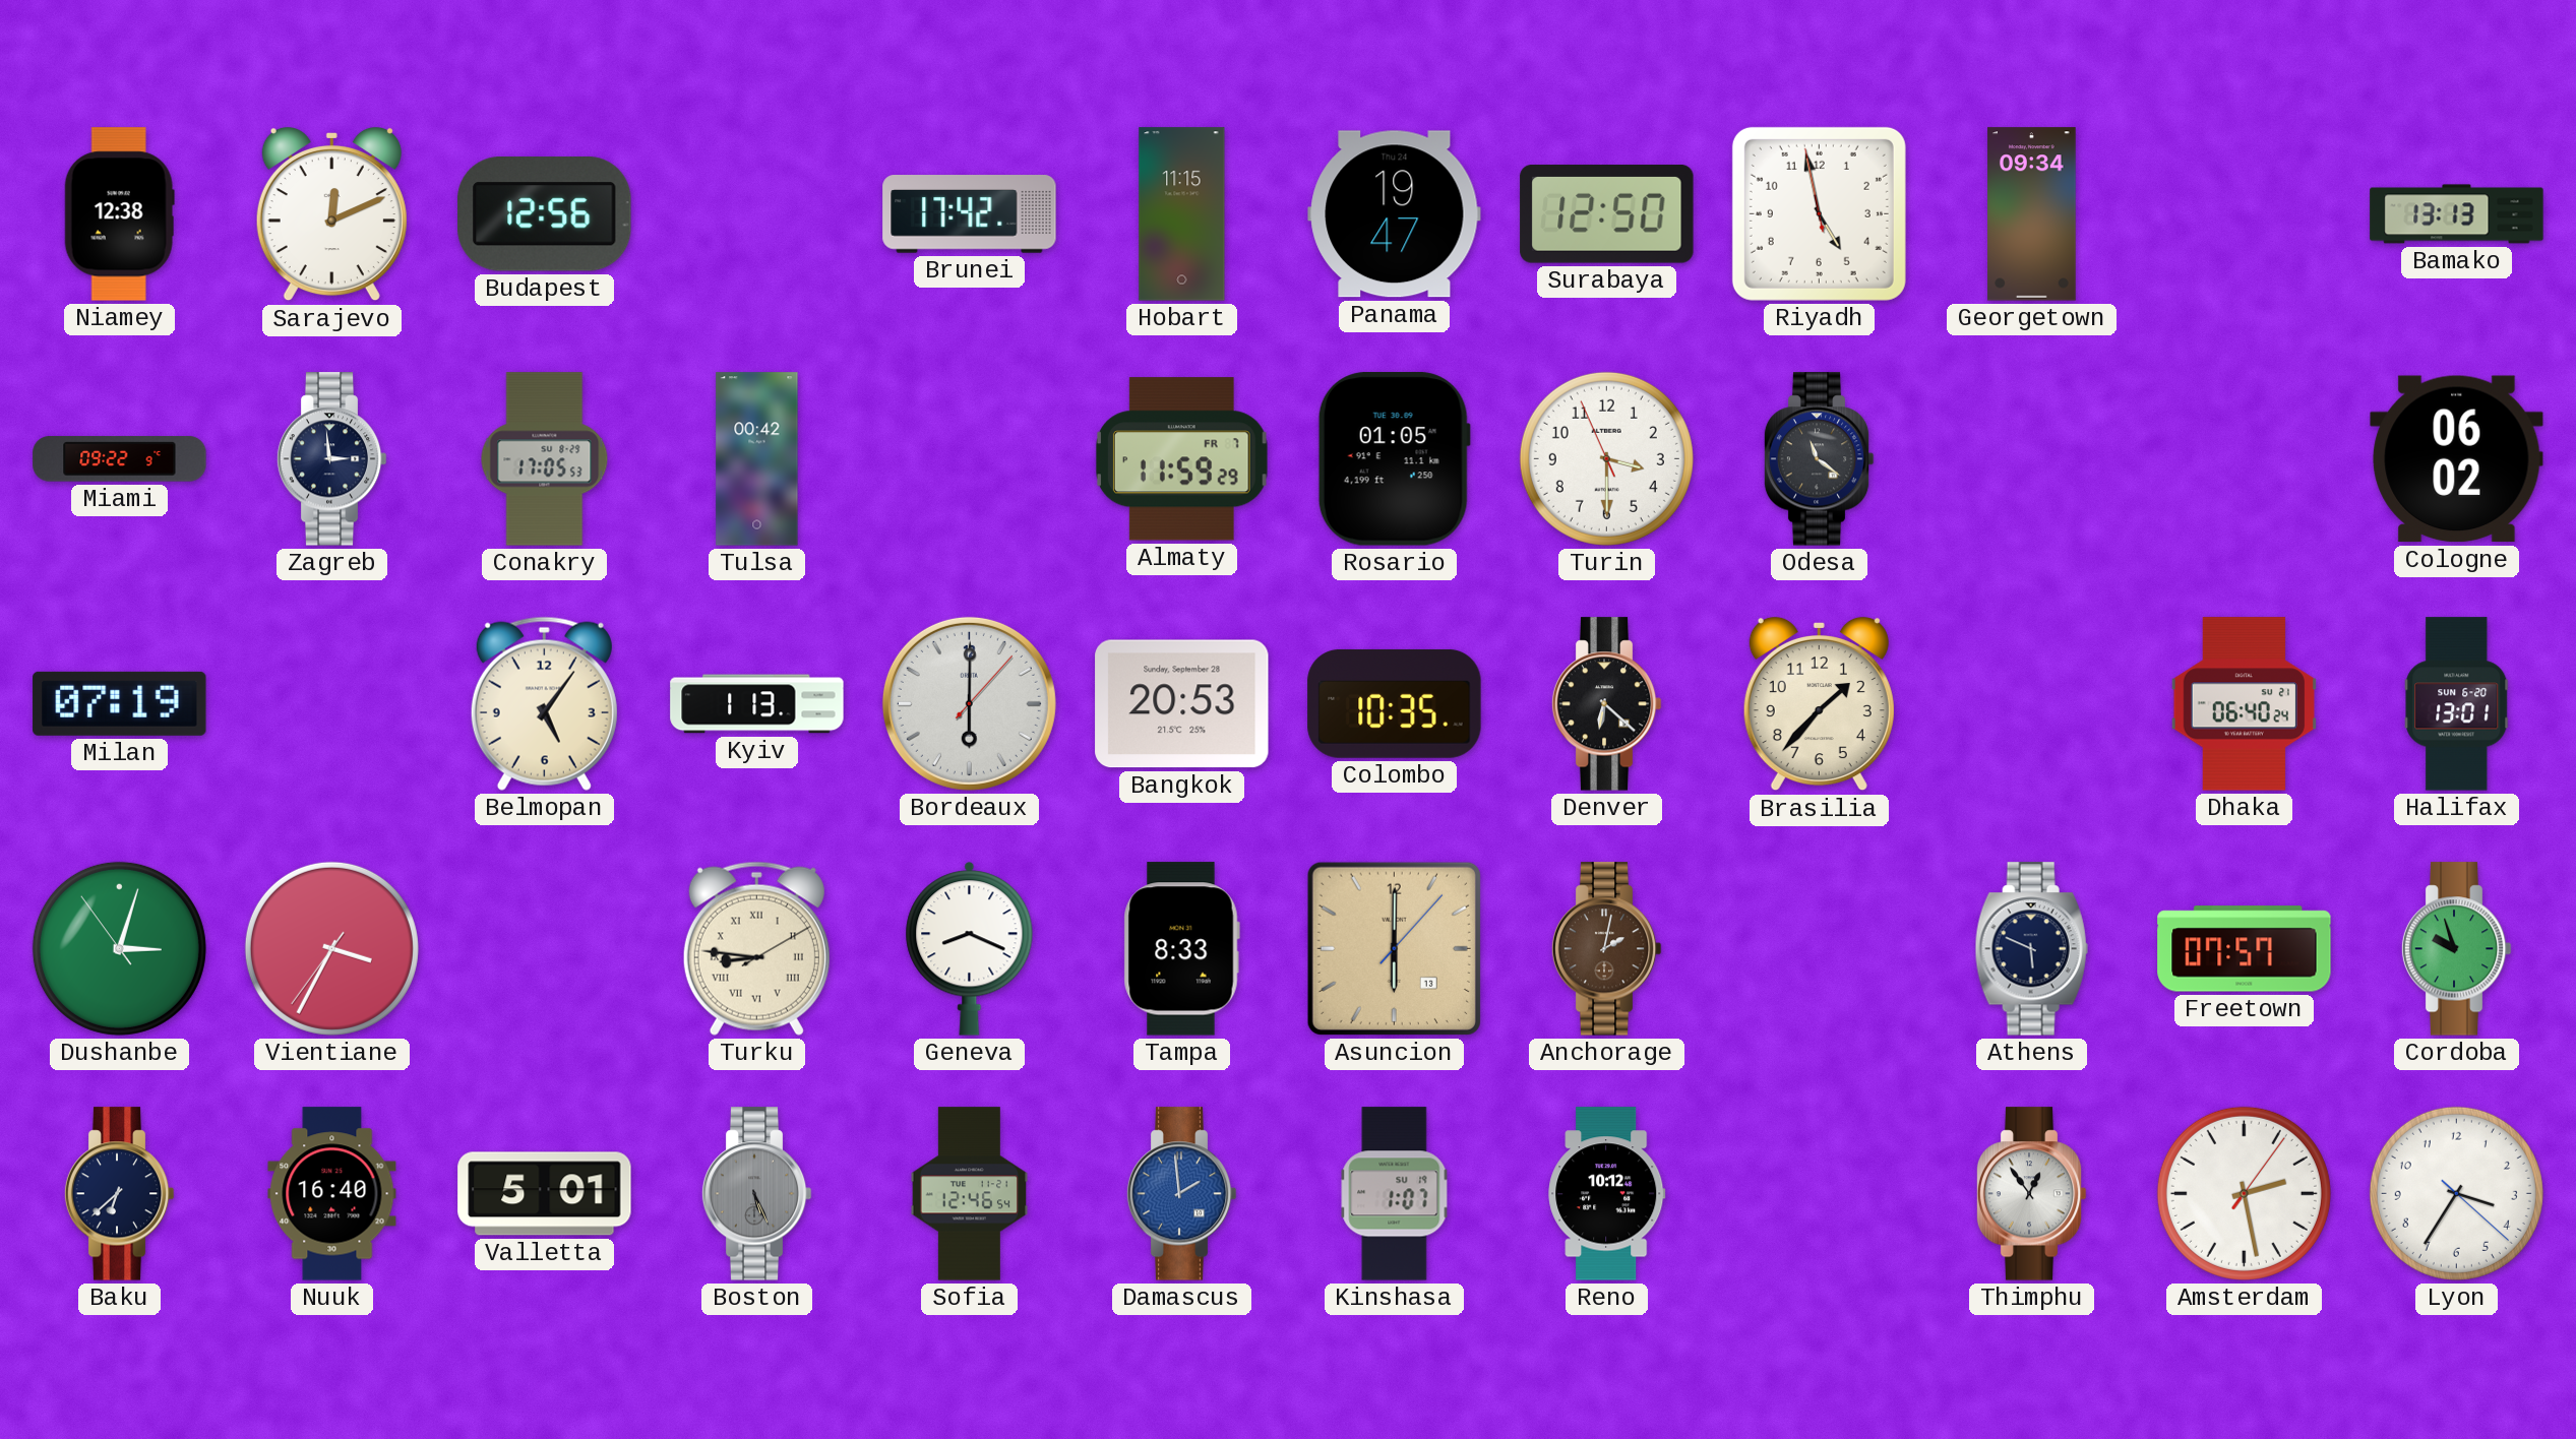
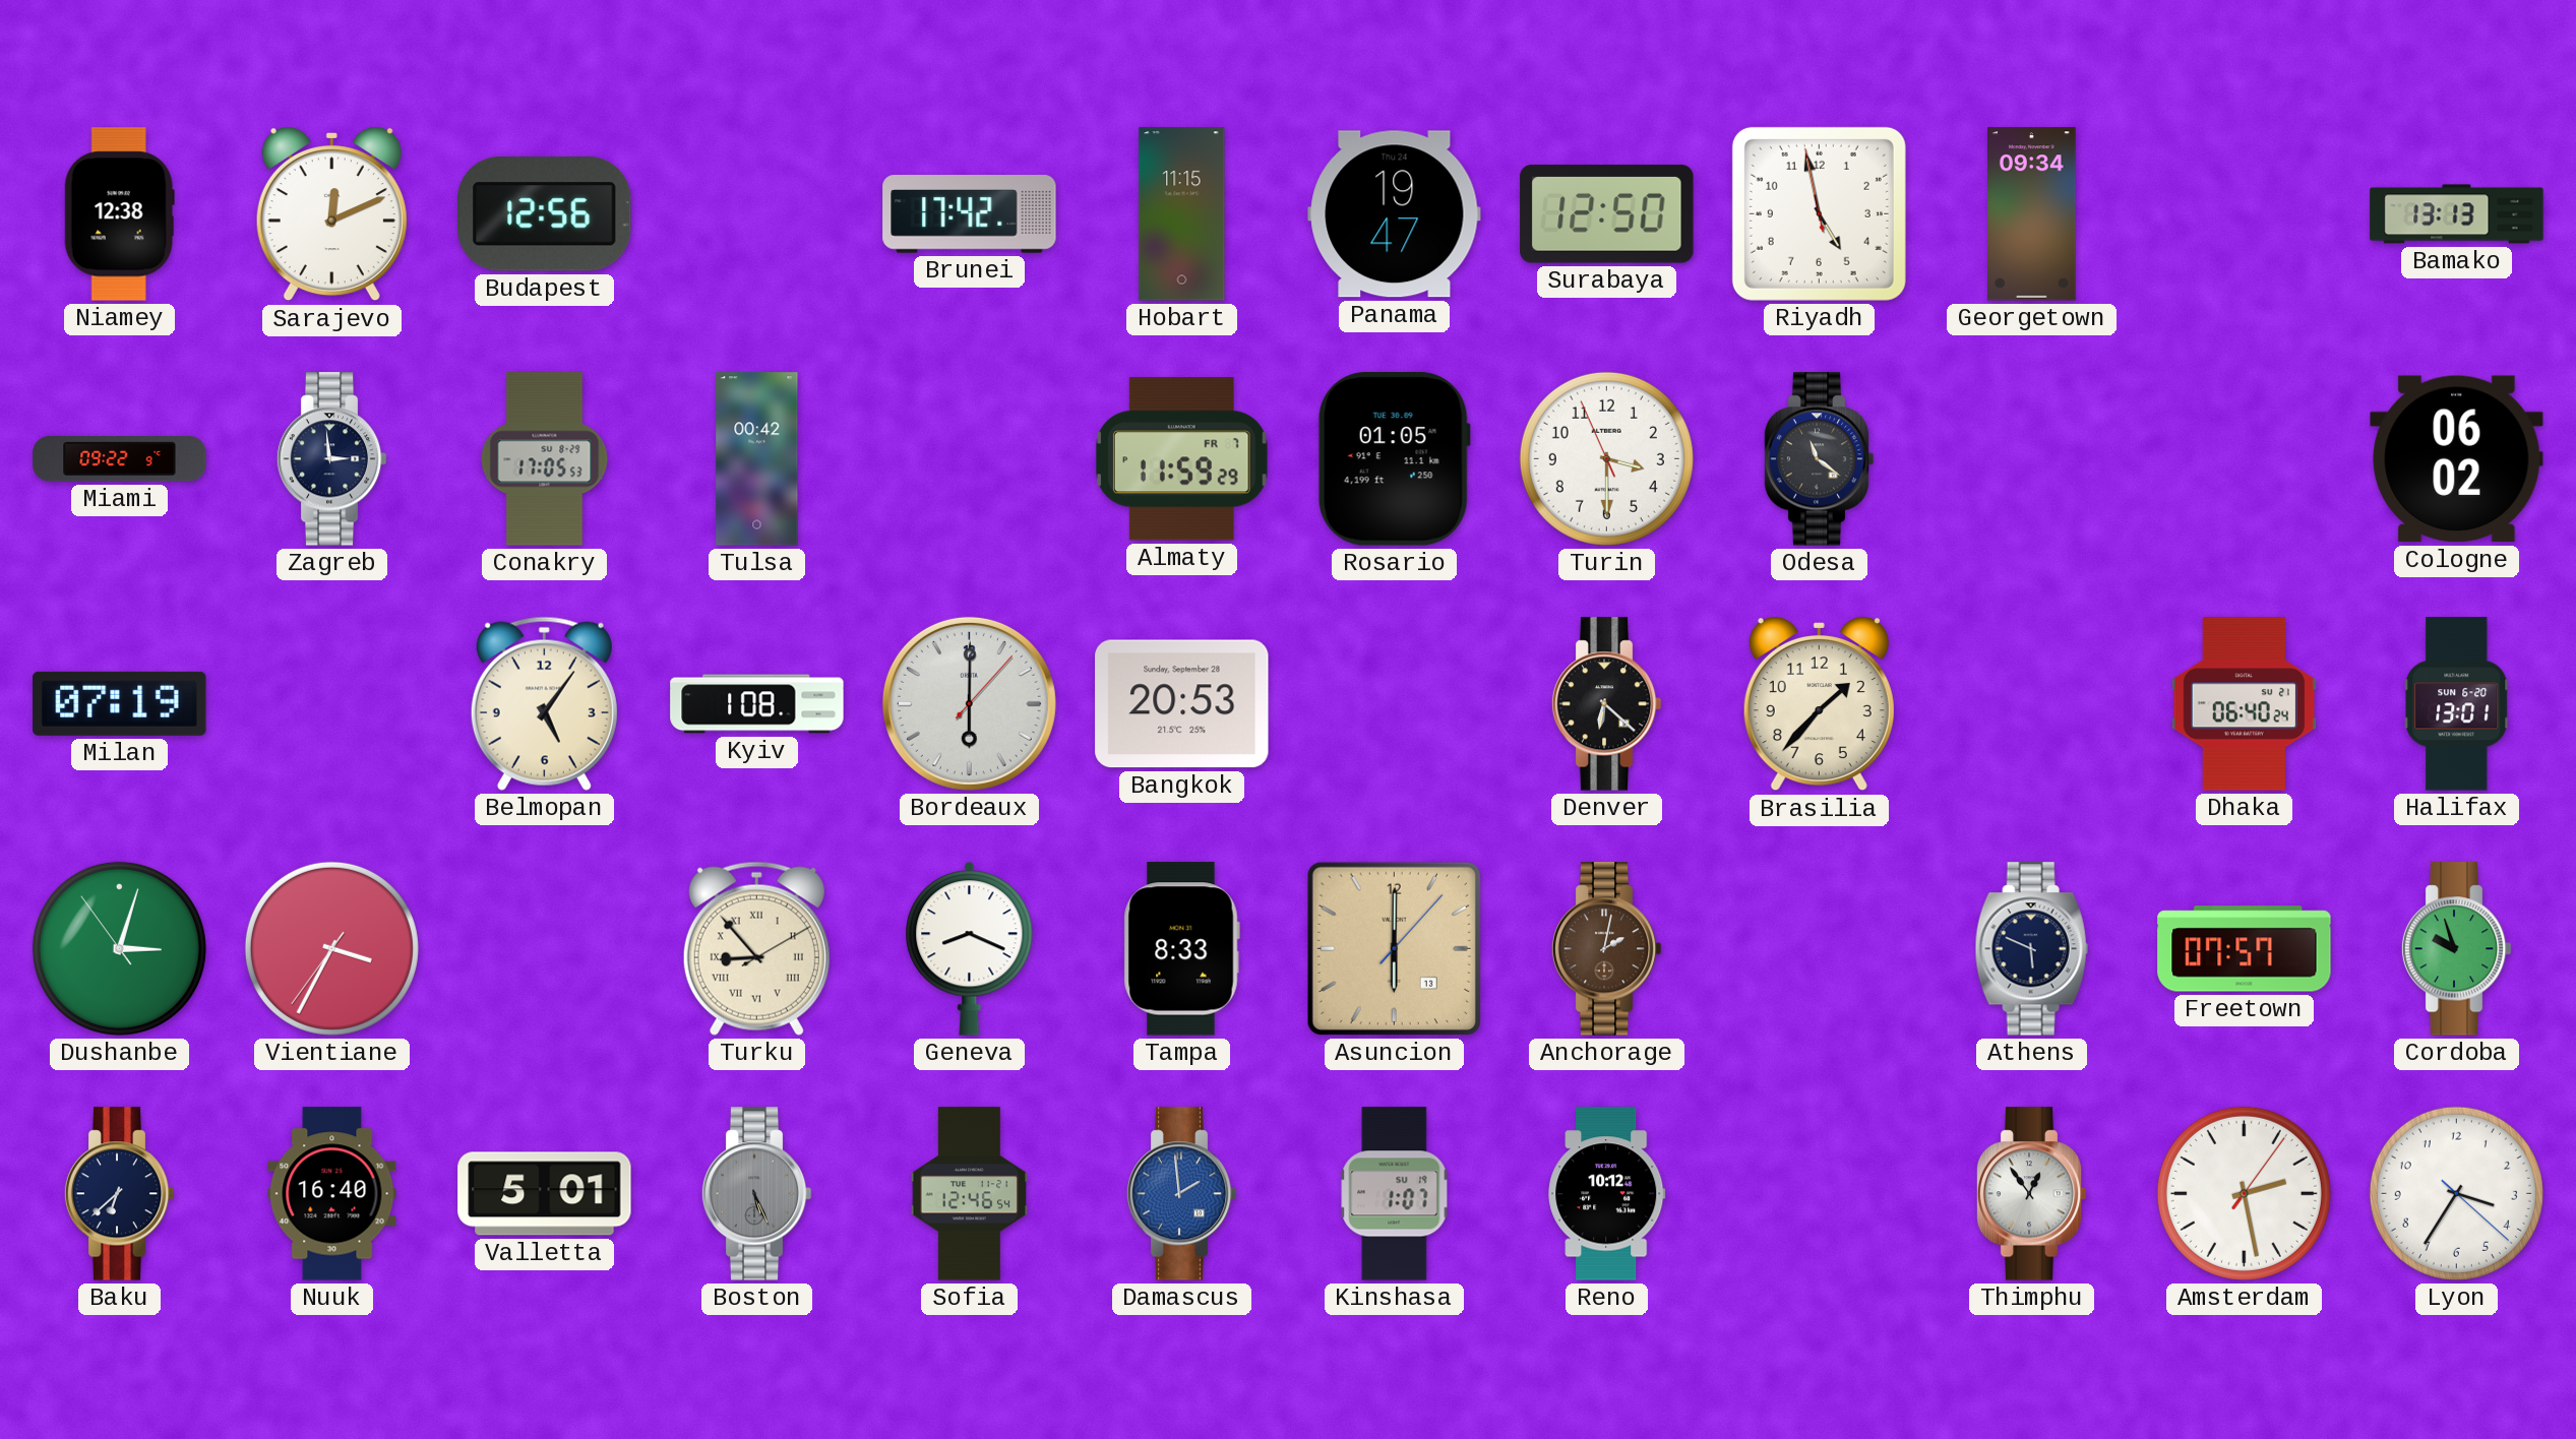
Kyiv: 1:13 -> 1:08
Colombo: 10:35 -> none
Turku: 8:46 -> 8:53
